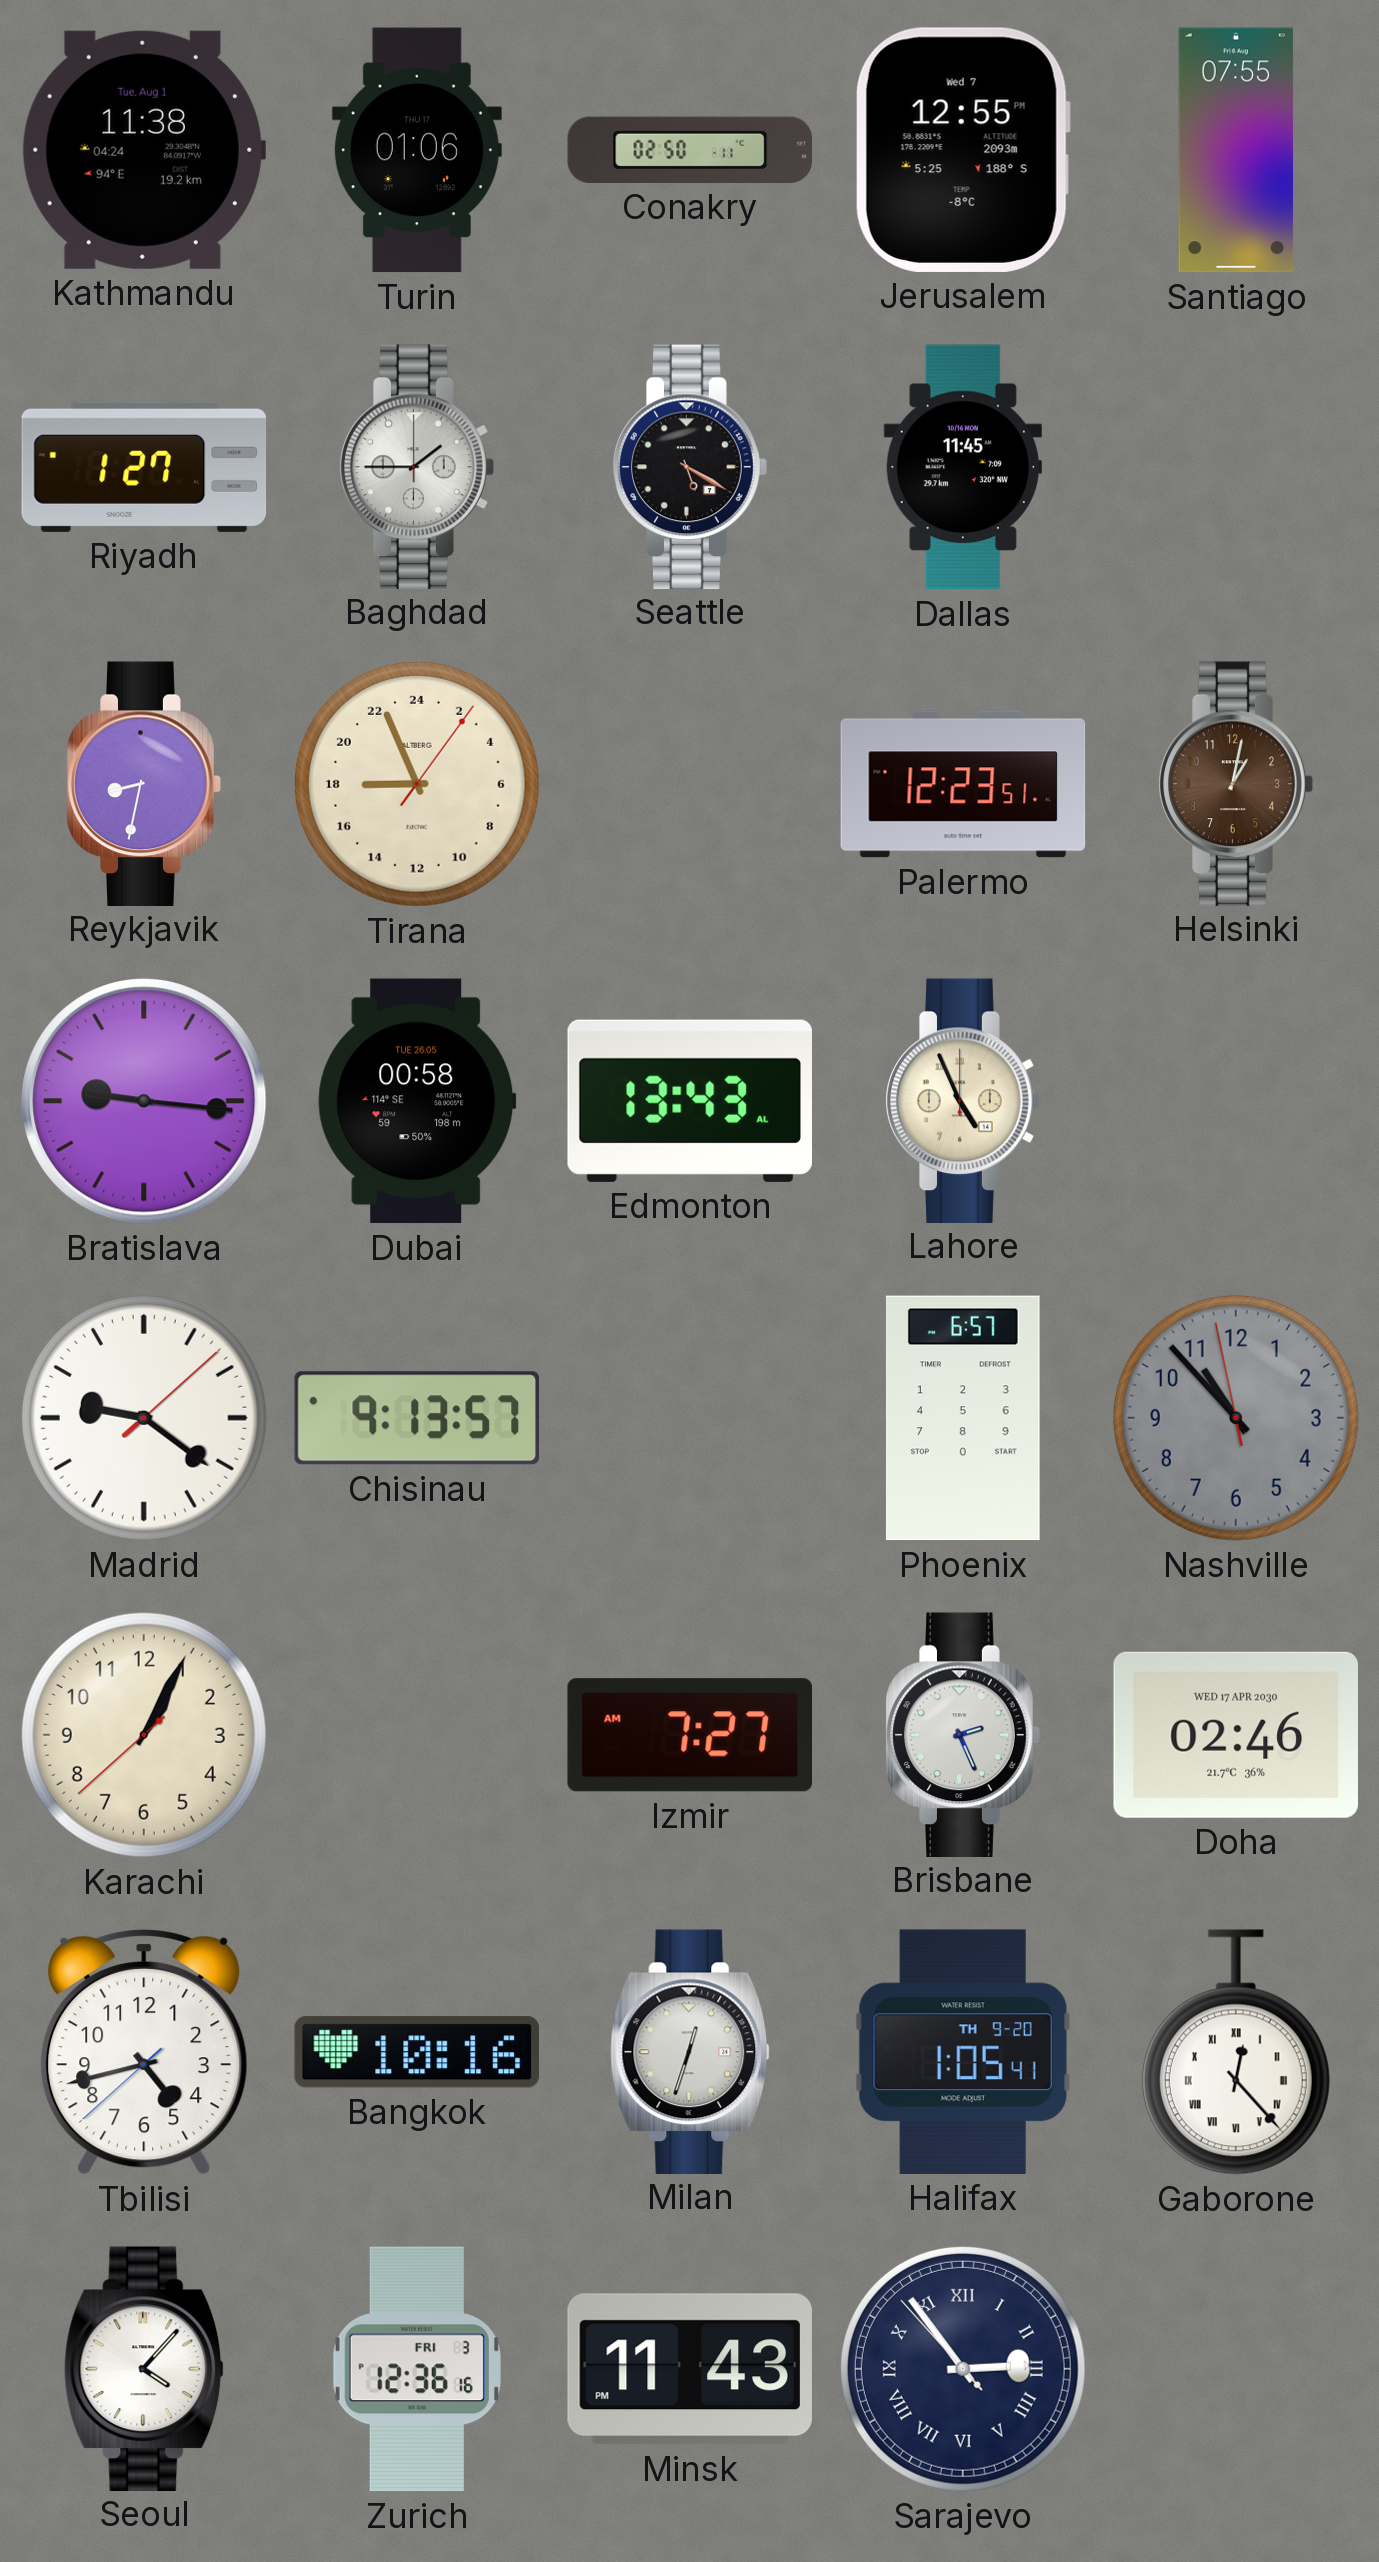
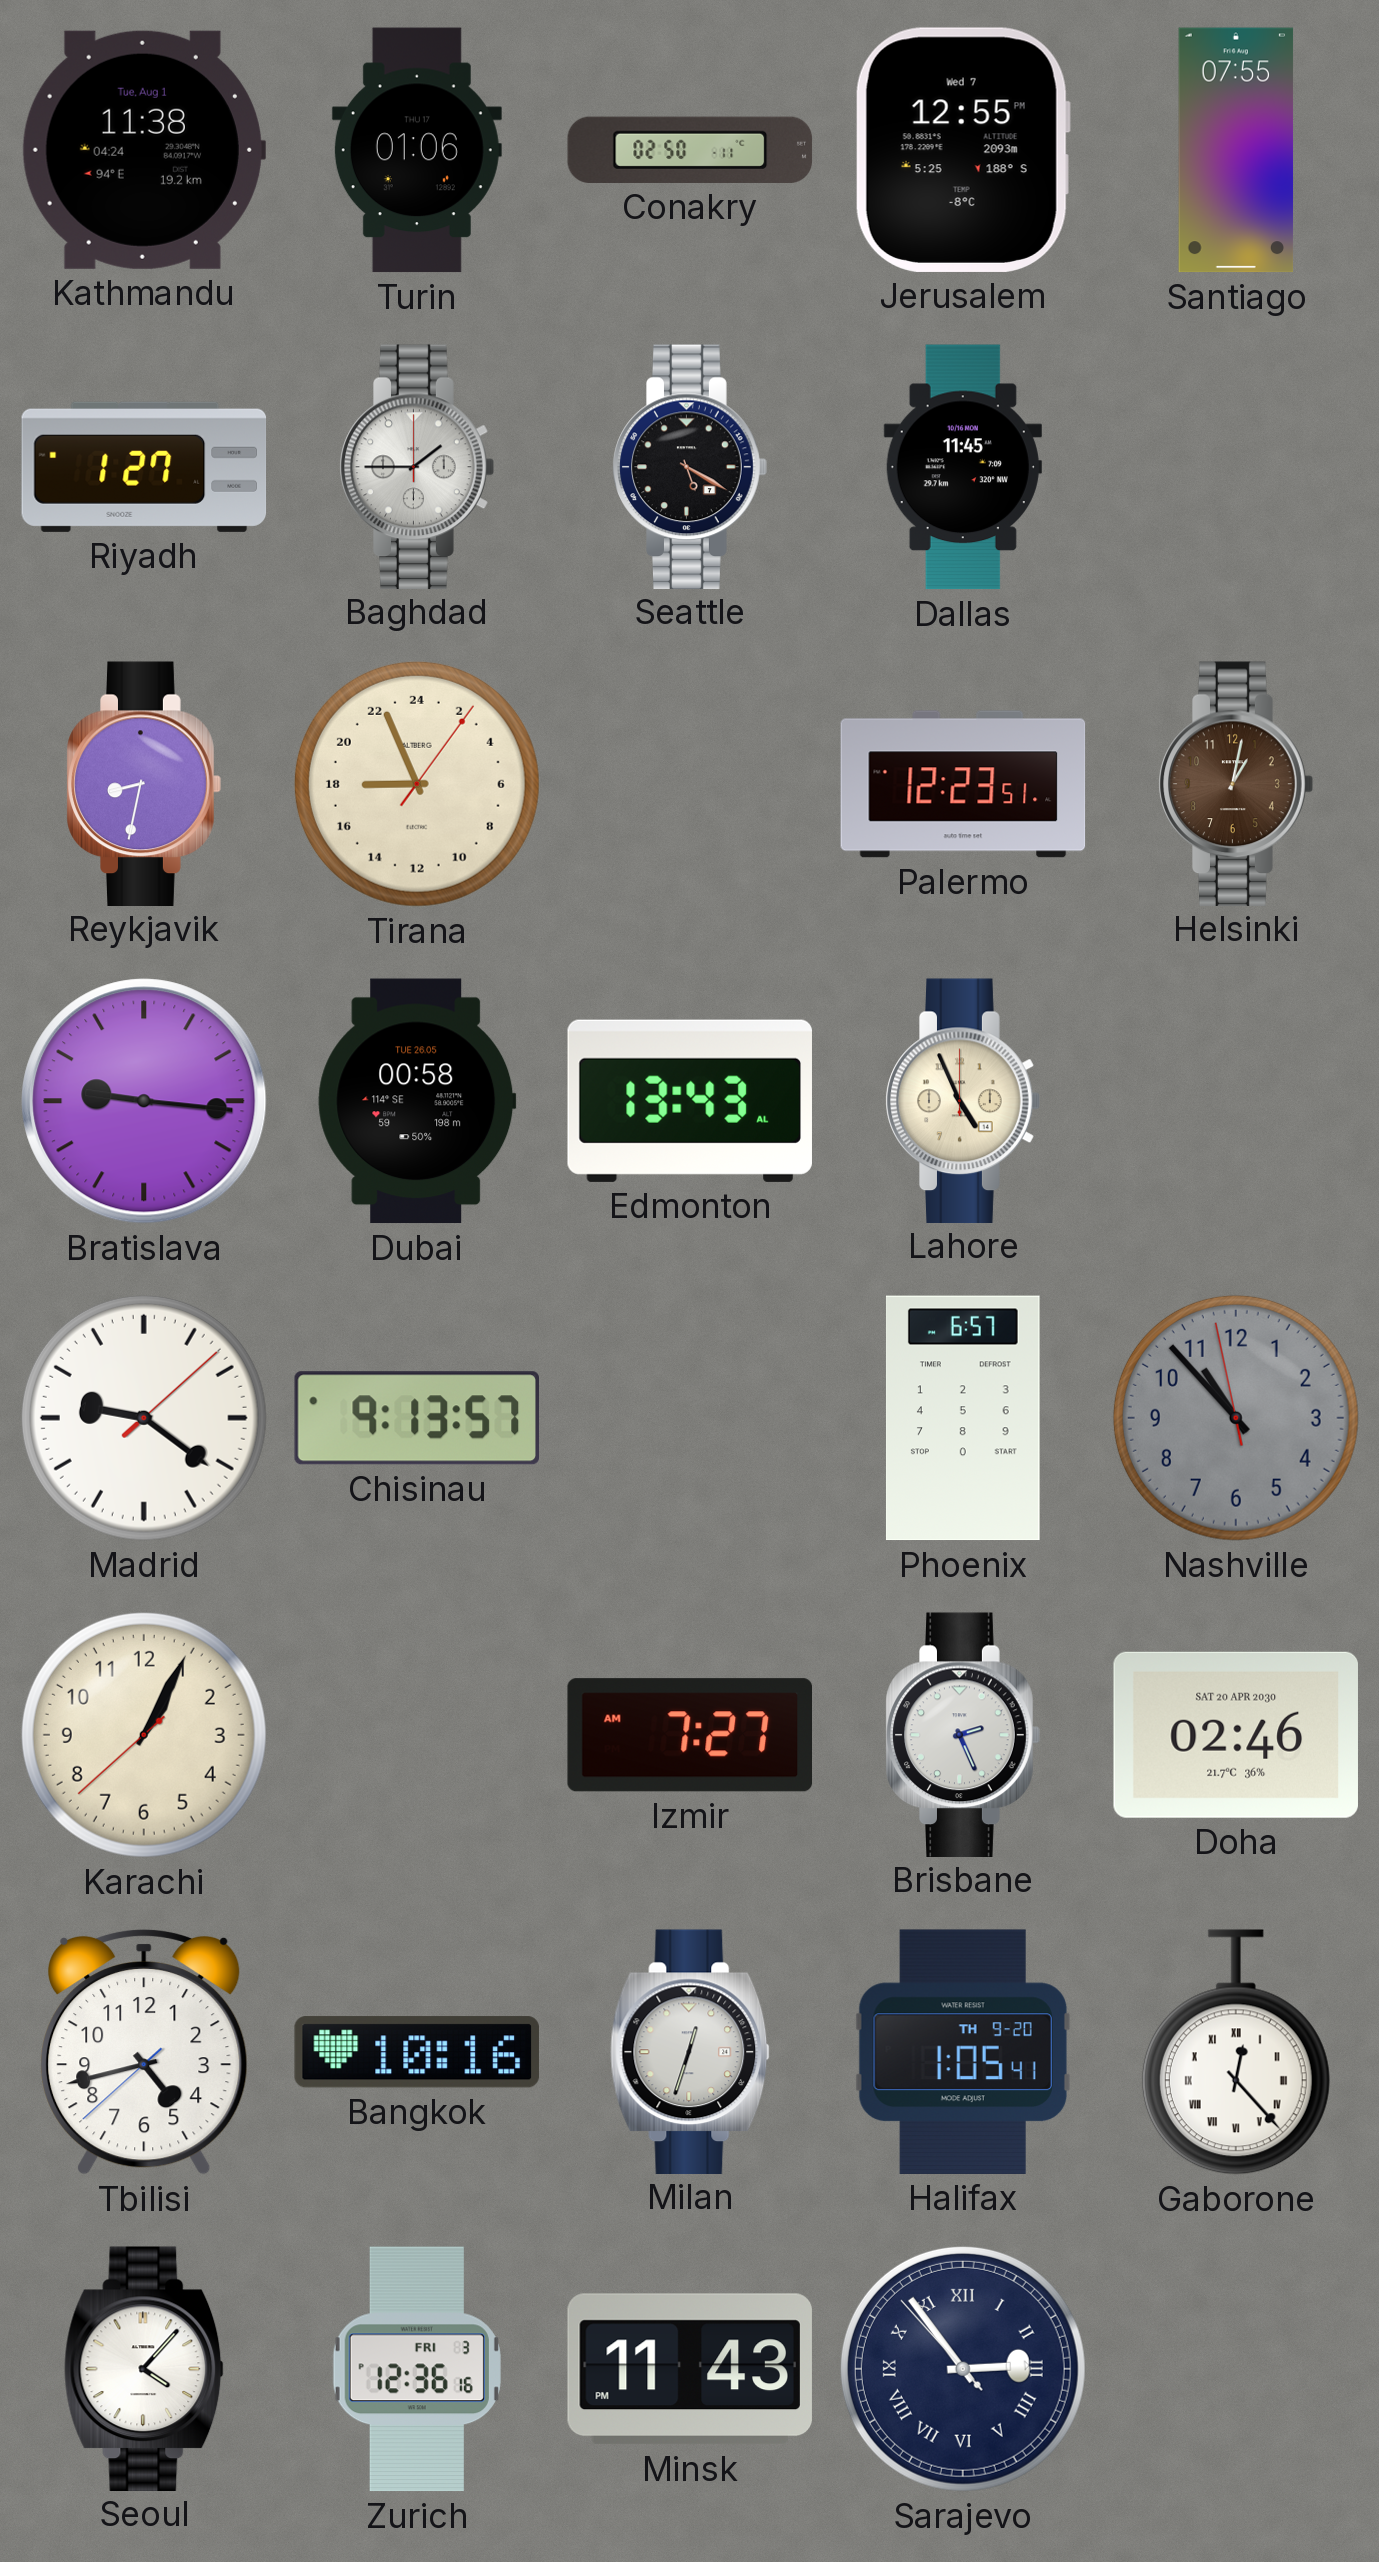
Doha date: WED 17 APR 2030 -> SAT 20 APR 2030
